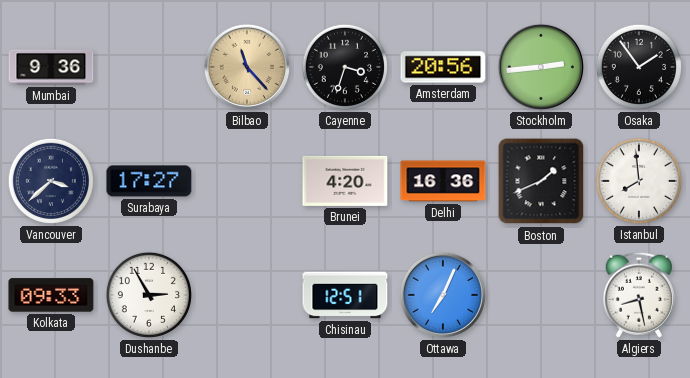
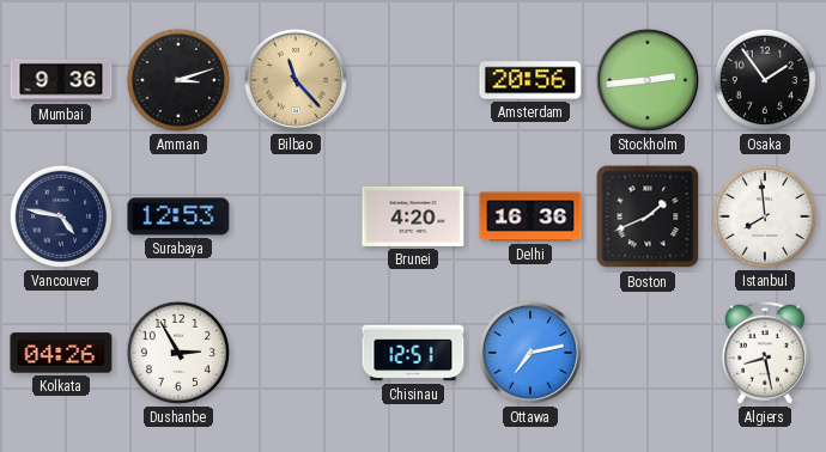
Amman: none -> 3:12
Cayenne: 3:33 -> none
Vancouver: 3:38 -> 4:47
Surabaya: 17:27 -> 12:53
Kolkata: 09:33 -> 04:26
Ottawa: 7:04 -> 7:13
